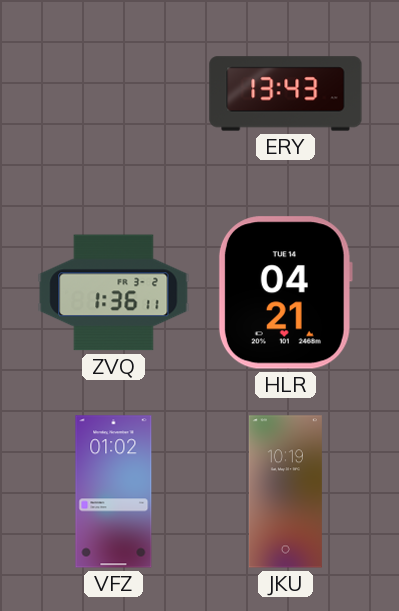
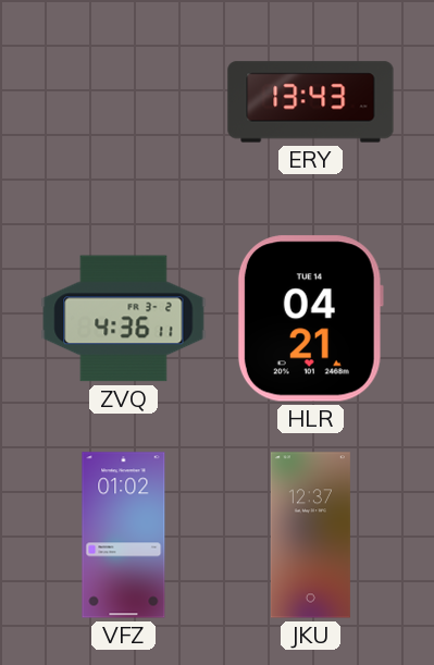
ZVQ: 1:36 -> 4:36
JKU: 10:19 -> 12:37
